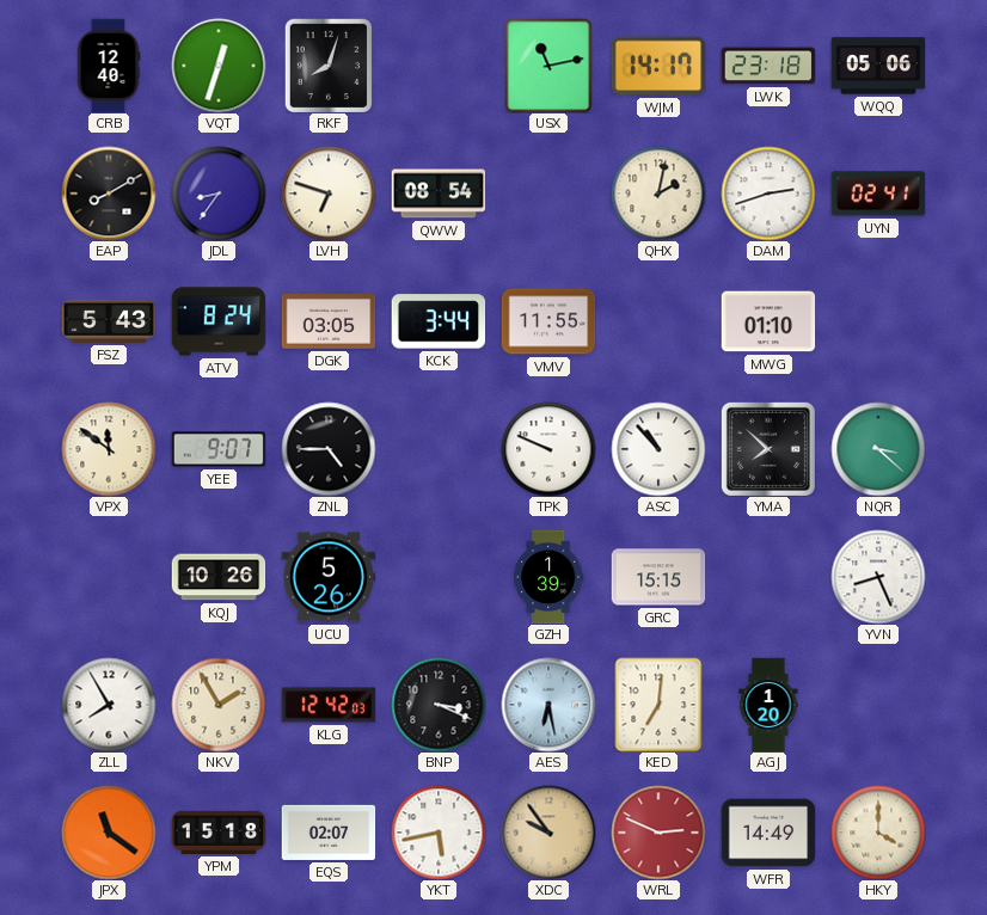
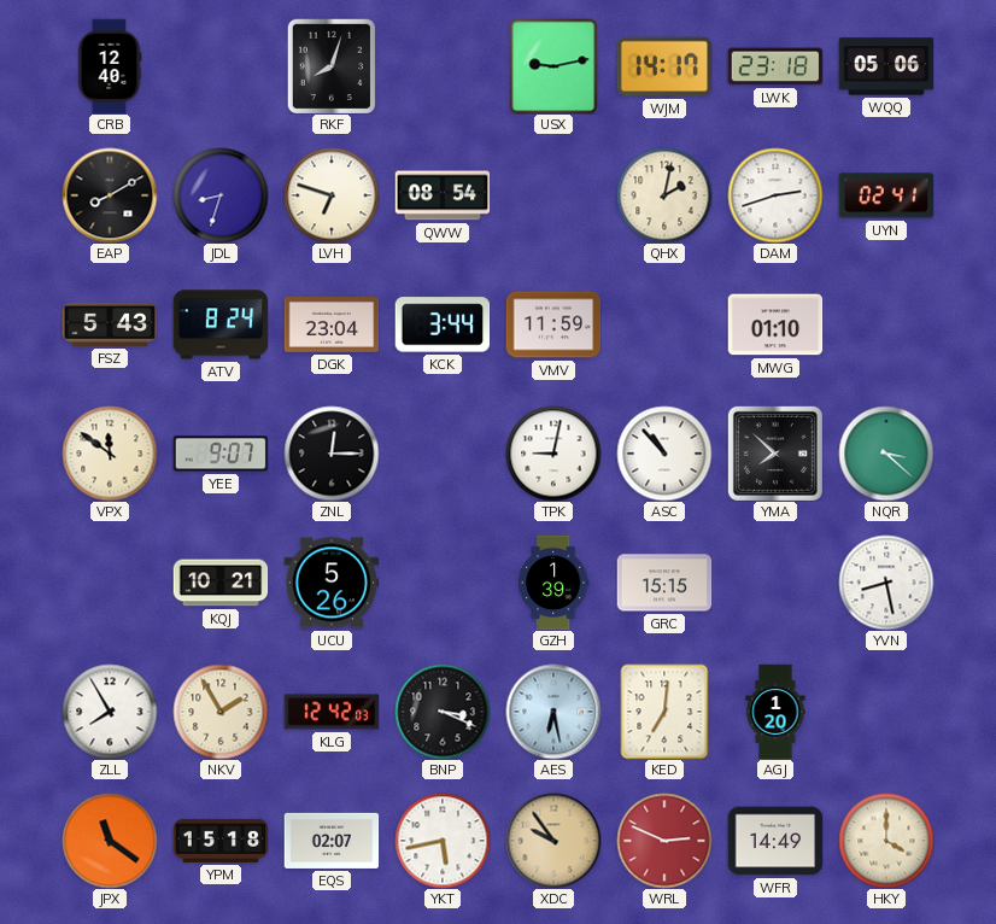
VQT: 12:33 -> none
USX: 11:13 -> 9:13
JDL: 8:36 -> 8:33
DGK: 03:05 -> 23:04
VMV: 11:55 -> 11:59
ZNL: 4:45 -> 12:15
TPK: 9:49 -> 9:02
KQJ: 10:26 -> 10:21
YVN: 8:26 -> 8:28
